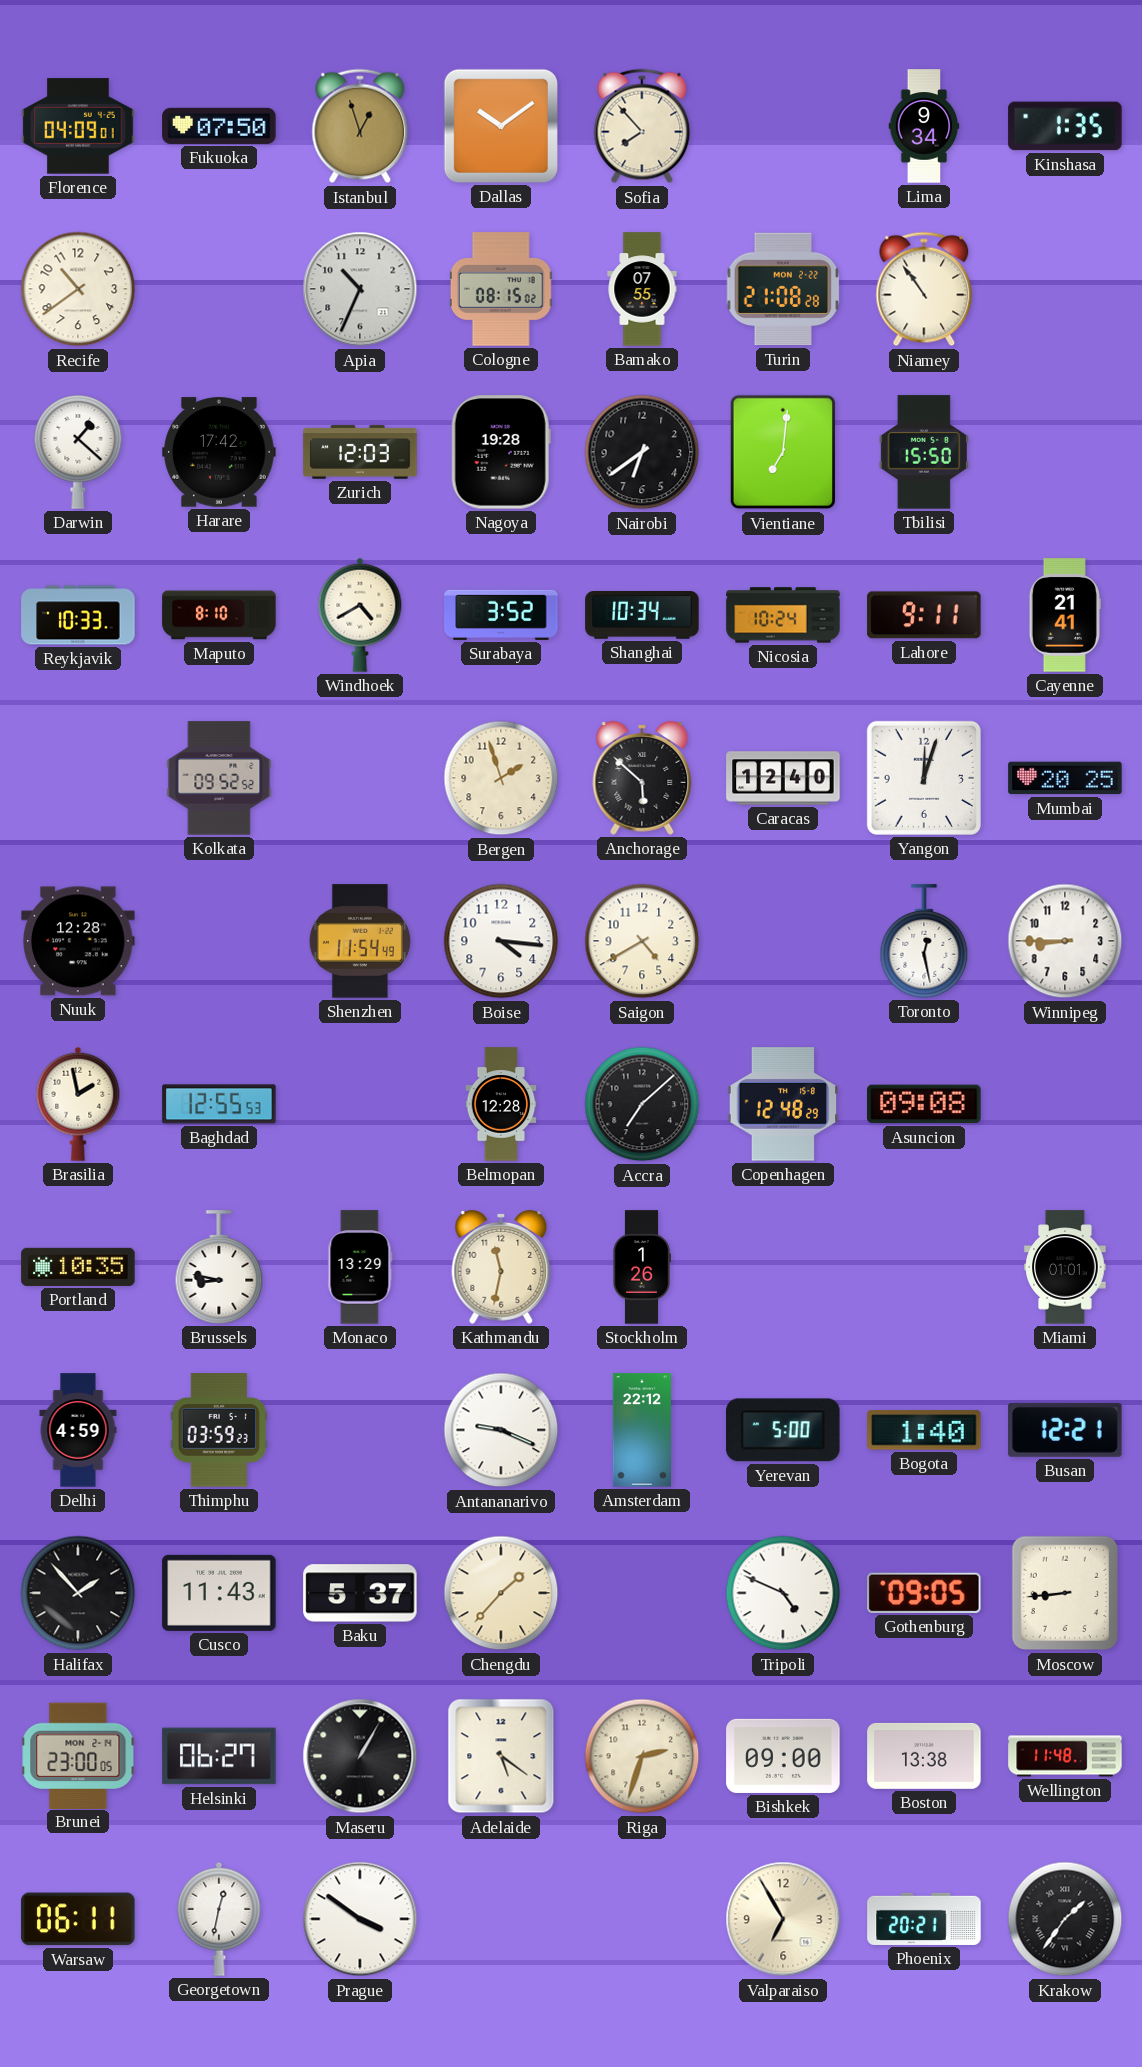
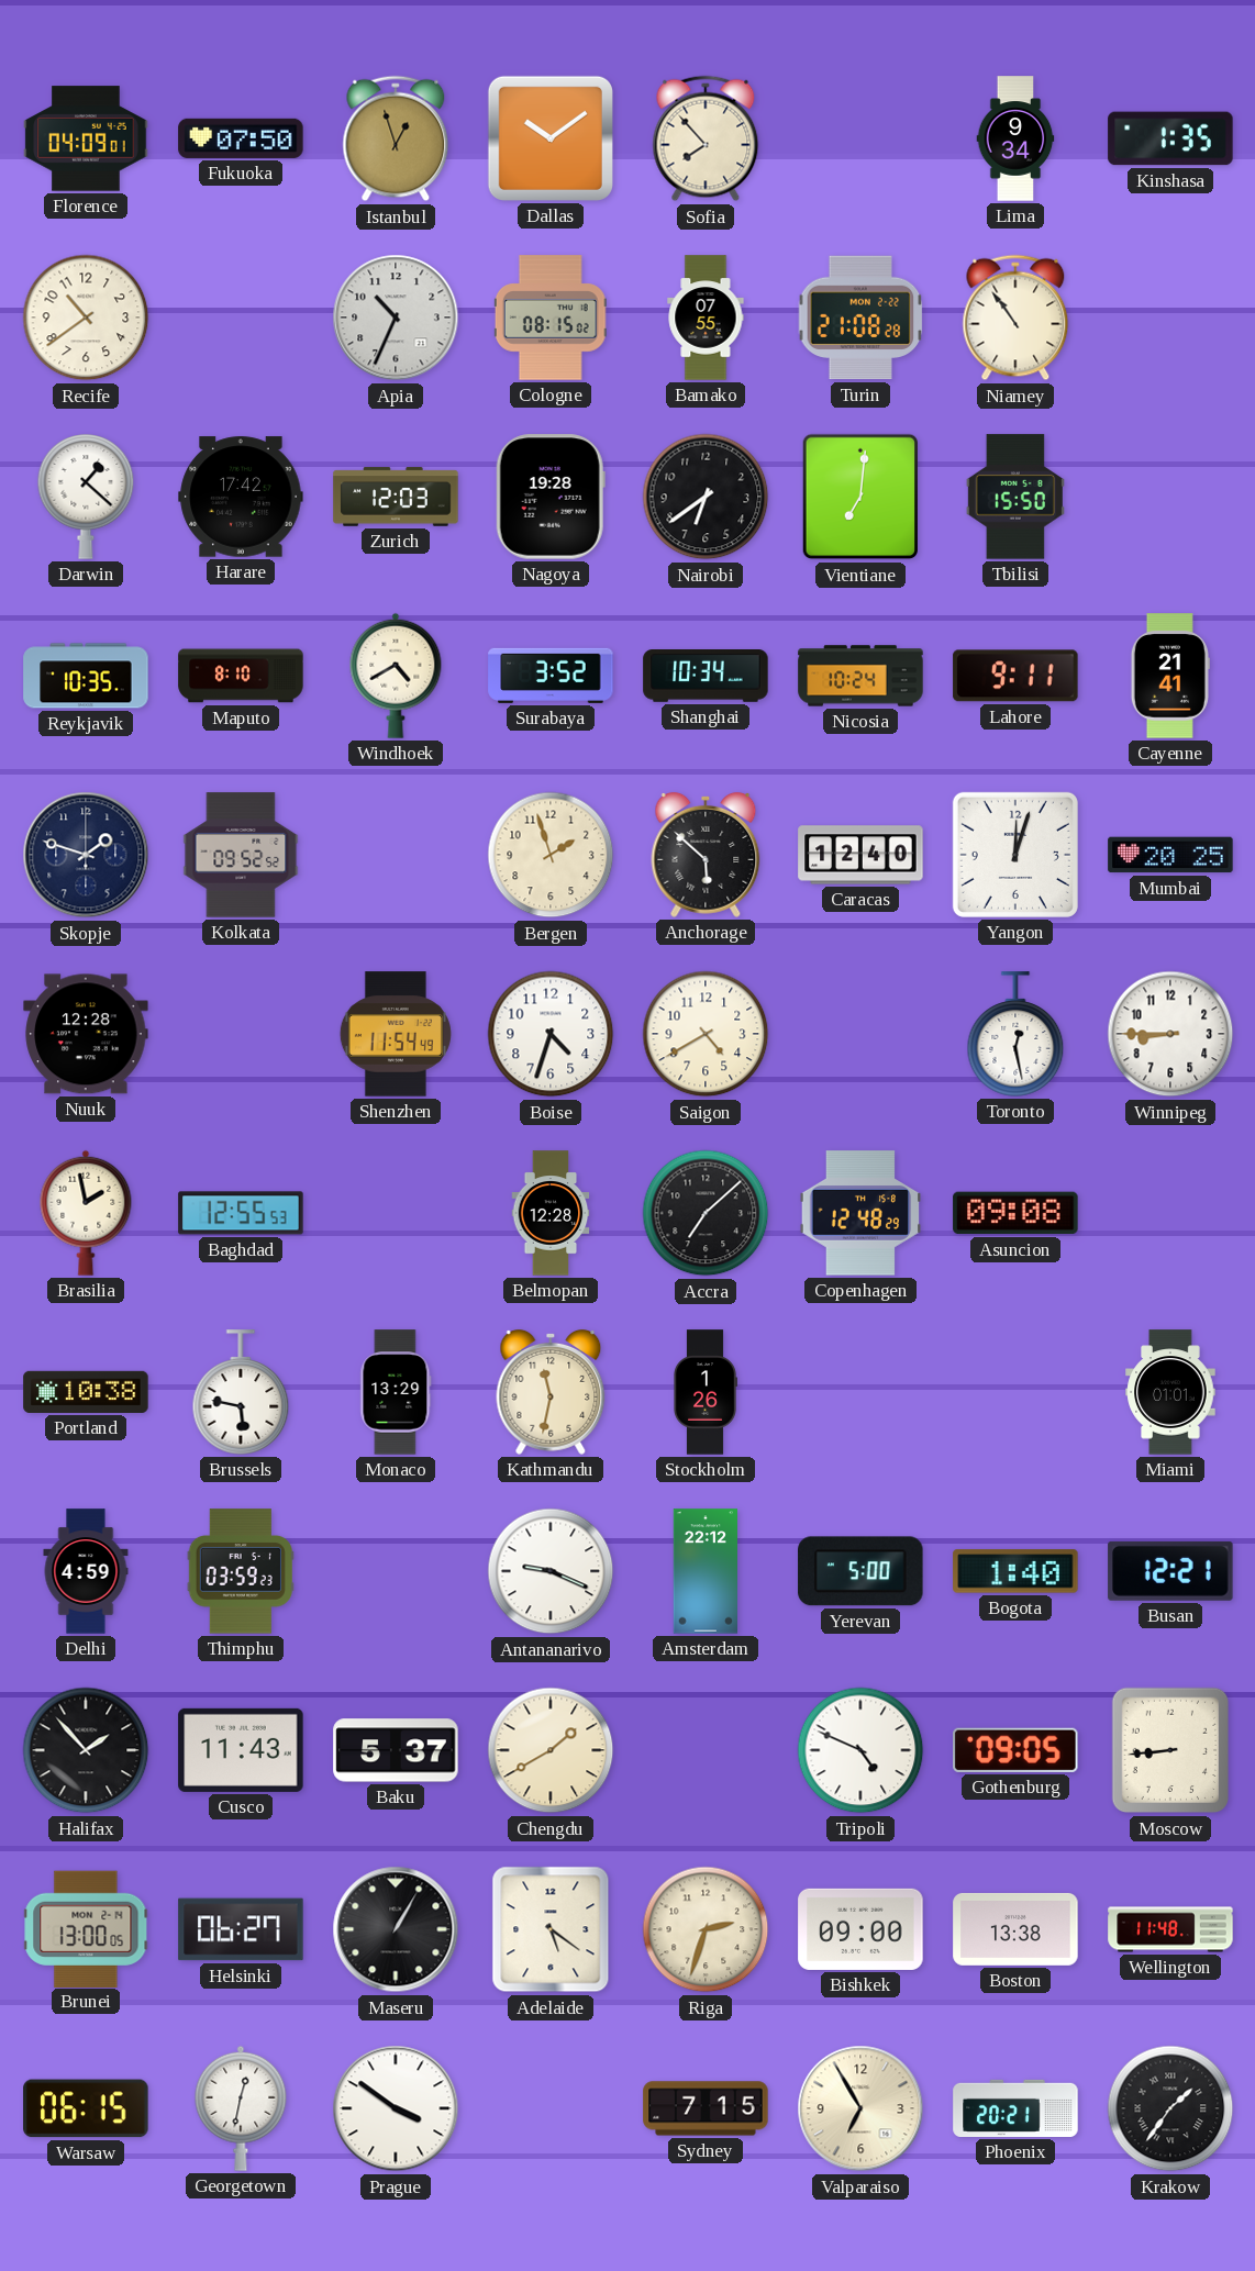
Reykjavik: 10:33 -> 10:35
Skopje: none -> 1:48
Boise: 4:16 -> 4:33
Portland: 10:35 -> 10:38
Brussels: 8:47 -> 5:47
Chengdu: 1:37 -> 1:40
Brunei: 23:00 -> 13:00
Warsaw: 06:11 -> 06:15
Sydney: none -> 7:15
